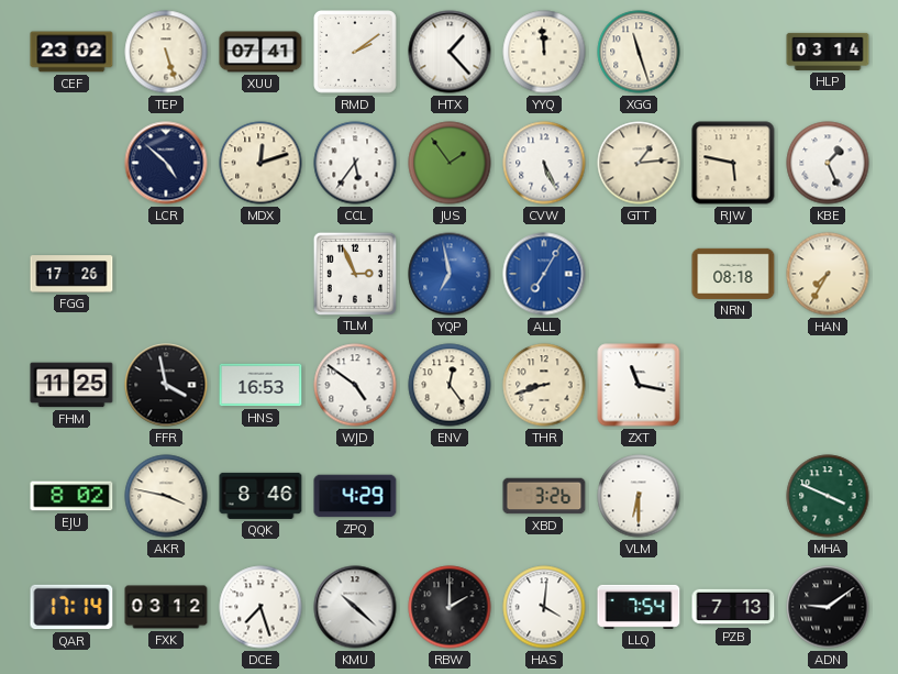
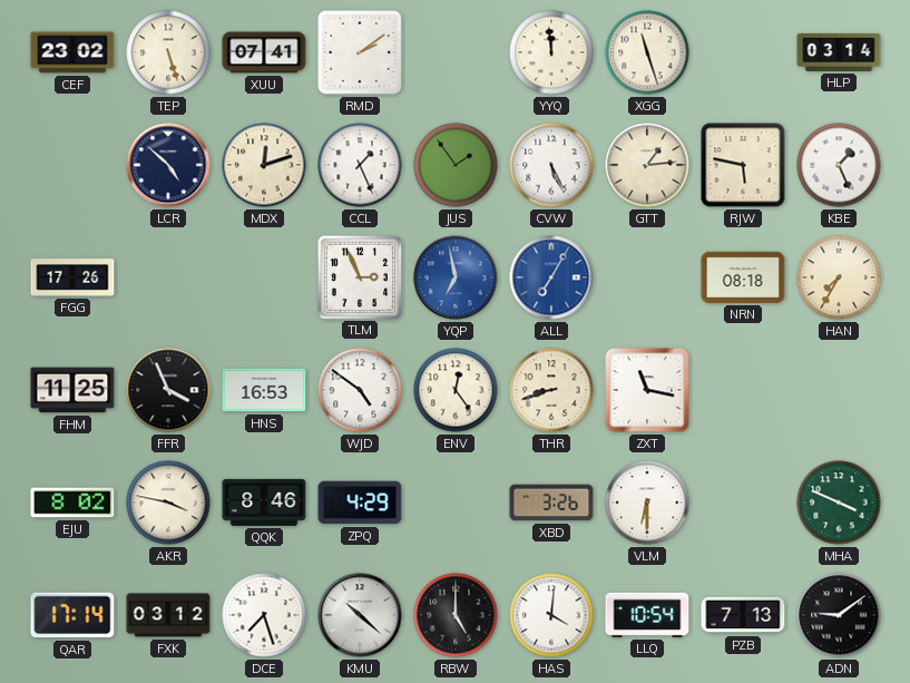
HTX: 1:23 -> none
CCL: 5:36 -> 1:26
FFR: 3:58 -> 3:56
RBW: 2:00 -> 5:00
LLQ: 7:54 -> 10:54
